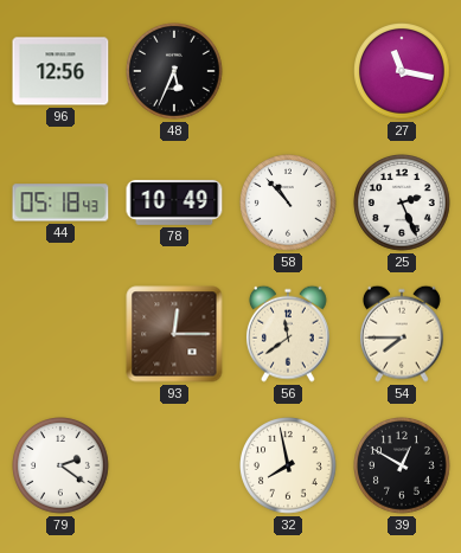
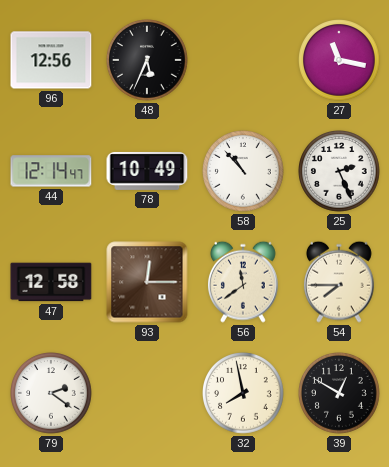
44: 05:18 -> 12:14
47: none -> 12:58
